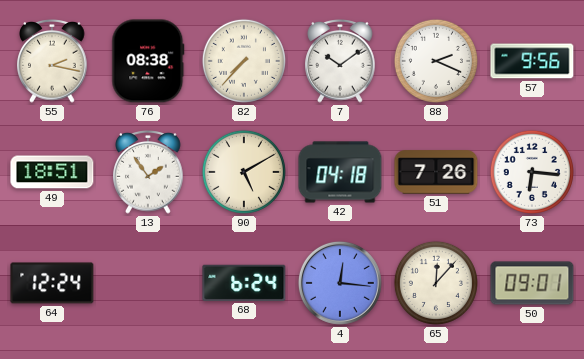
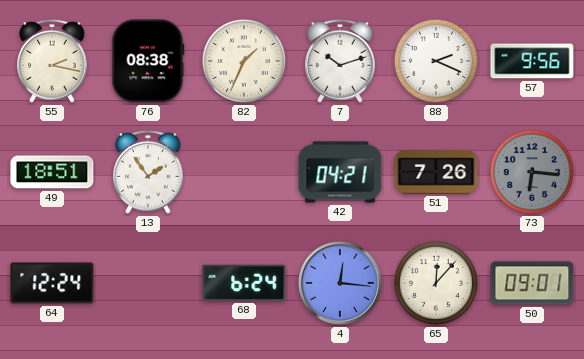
82: 7:37 -> 1:34
7: 10:09 -> 10:12
90: 5:10 -> none
42: 04:18 -> 04:21
73 dial: white -> grey
